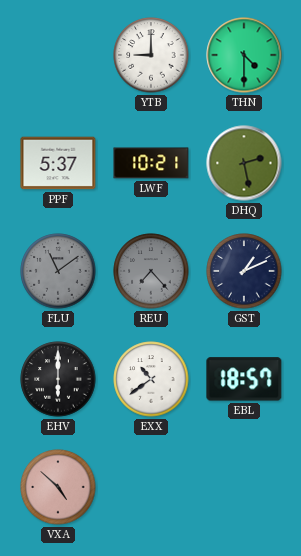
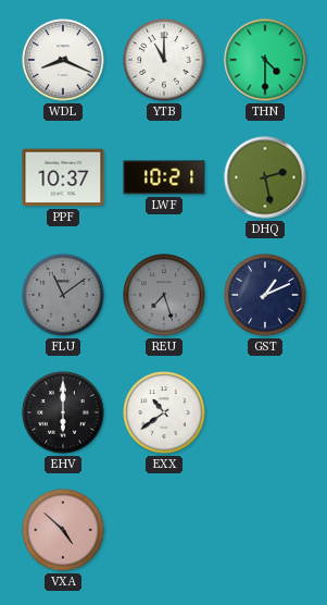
WDL: none -> 8:19
YTB: 9:00 -> 11:00
PPF: 5:37 -> 10:37
REU: 7:23 -> 7:27
EBL: 18:57 -> none
